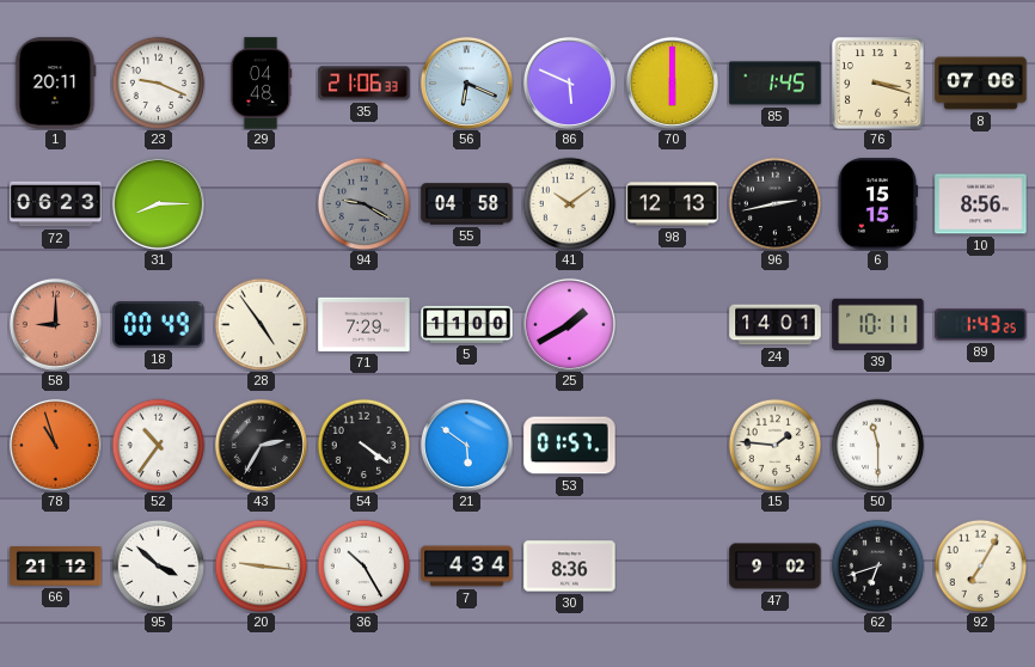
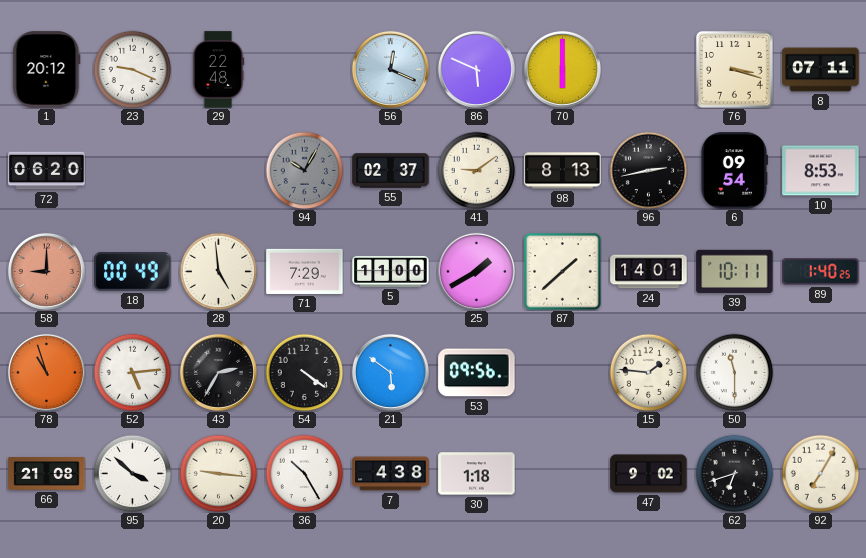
1: 20:11 -> 20:12
29: 04:48 -> 22:48
35: 21:06 -> none
56: 6:19 -> 12:19
85: 1:45 -> none
8: 07:06 -> 07:11
72: 06:23 -> 06:20
31: 8:15 -> none
94: 9:20 -> 10:05
55: 04:58 -> 02:37
41: 10:09 -> 9:09
98: 12:13 -> 8:13
6: 15:15 -> 09:54
10: 8:56 -> 8:53
28: 4:54 -> 4:59
87: none -> 1:38
89: 1:43 -> 1:40
52: 10:36 -> 5:14
53: 01:57 -> 09:56
66: 21:12 -> 21:08
7: 4:34 -> 4:38
30: 8:36 -> 1:18
